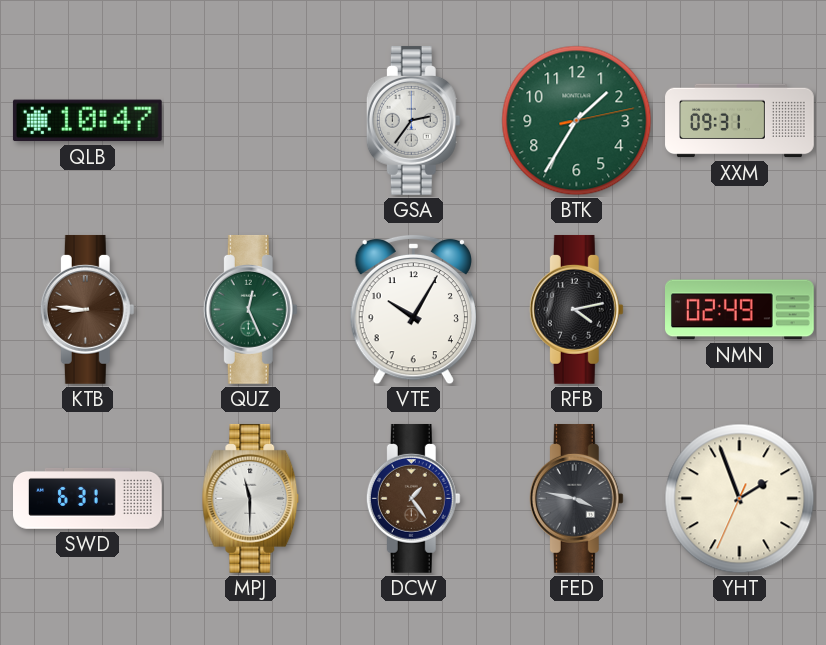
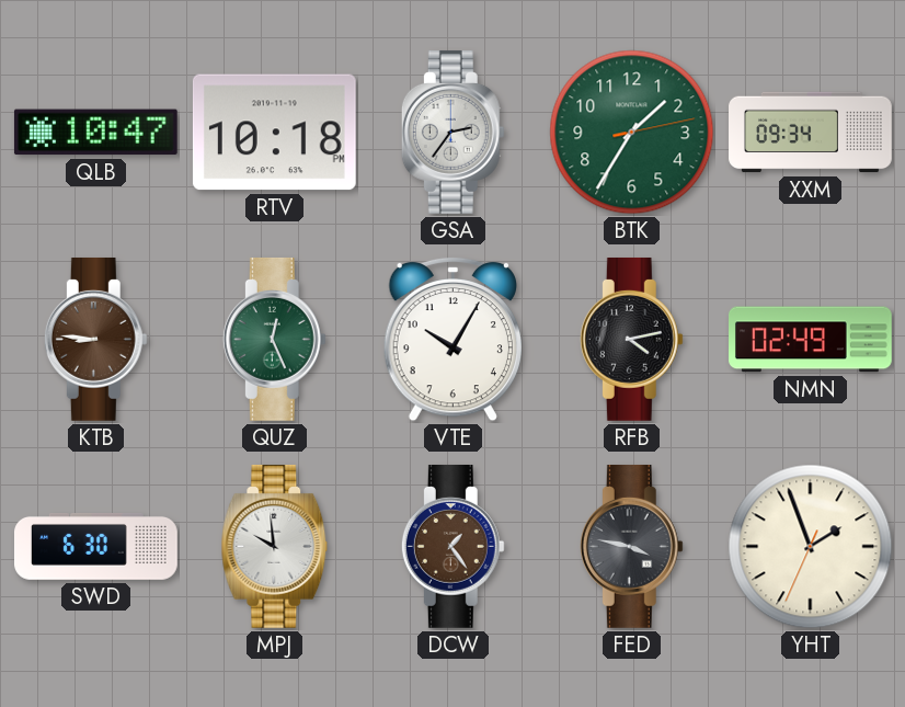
RTV: none -> 10:18
XXM: 09:31 -> 09:34
SWD: 6:31 -> 6:30
MPJ: 11:30 -> 9:59
